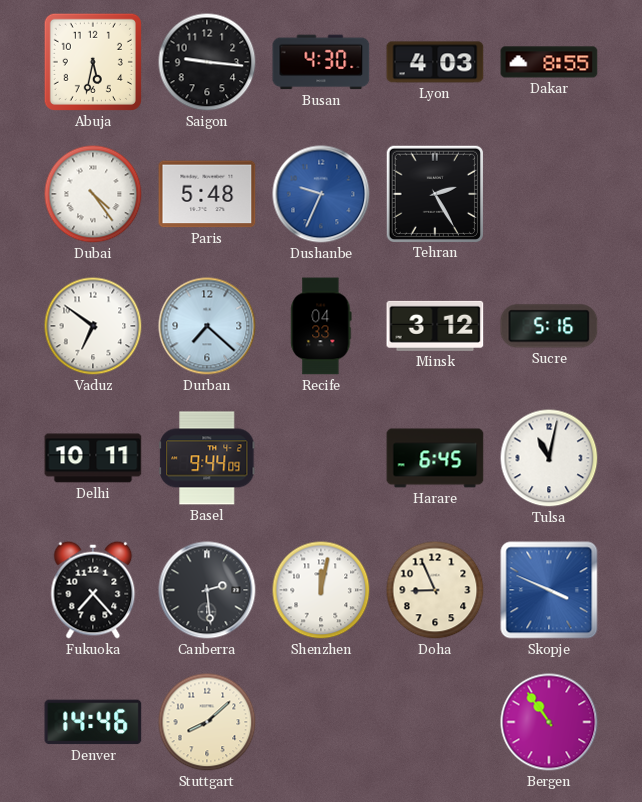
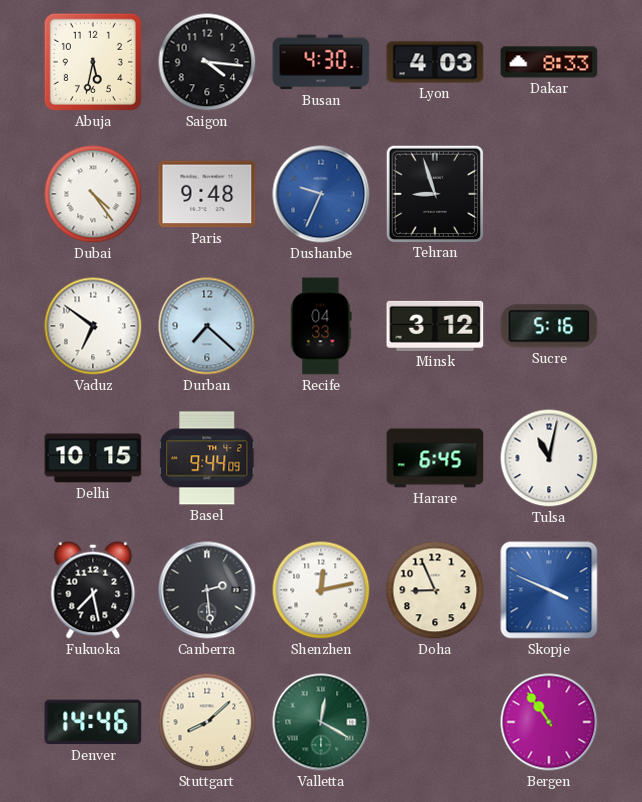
Saigon: 9:16 -> 4:16
Dakar: 8:55 -> 8:33
Paris: 5:48 -> 9:48
Tehran: 2:25 -> 8:57
Delhi: 10:11 -> 10:15
Fukuoka: 7:23 -> 7:28
Shenzhen: 12:02 -> 12:13
Valletta: none -> 12:20
